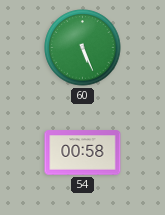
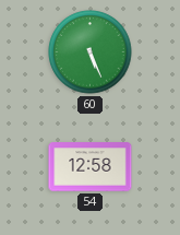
54: 00:58 -> 12:58
